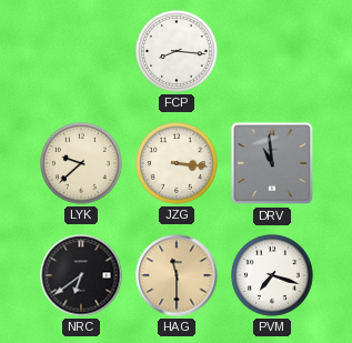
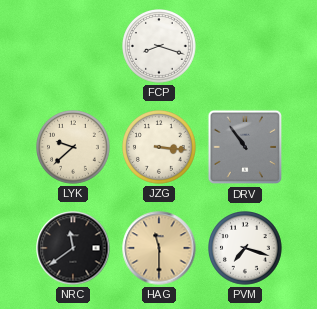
FCP: 8:16 -> 8:18
DRV: 10:59 -> 10:54
NRC: 6:39 -> 11:39
